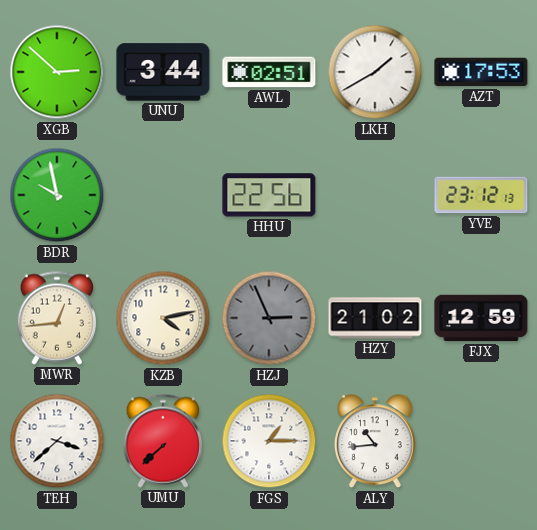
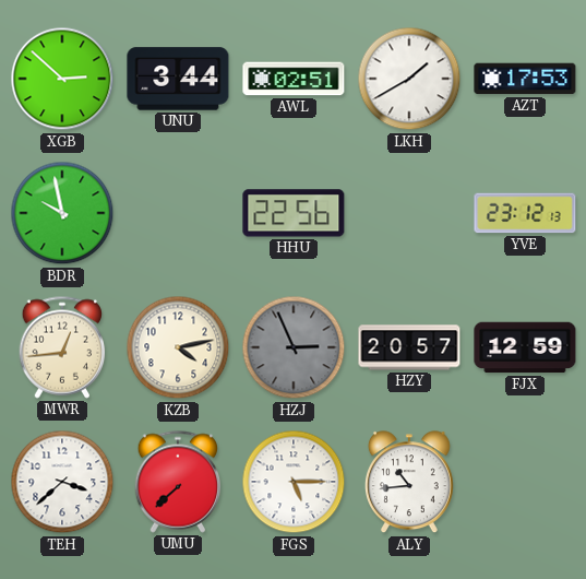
HZY: 21:02 -> 20:57
FGS: 1:15 -> 5:15
